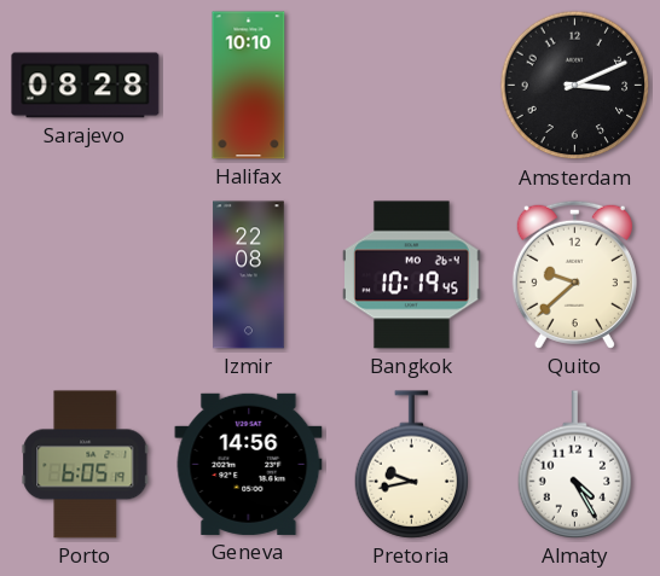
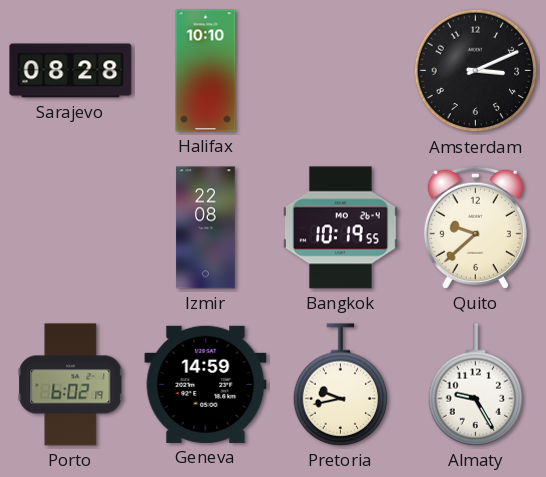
Bangkok: 10:19:45 -> 10:19:55
Porto: 6:05 -> 6:02
Geneva: 14:56 -> 14:59
Almaty: 4:25 -> 9:25
